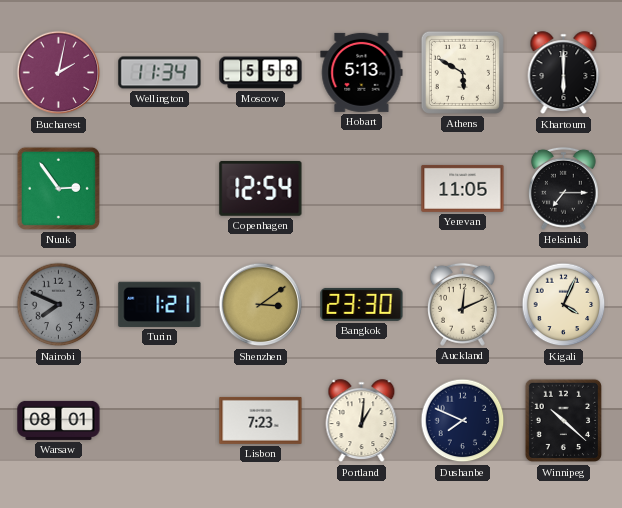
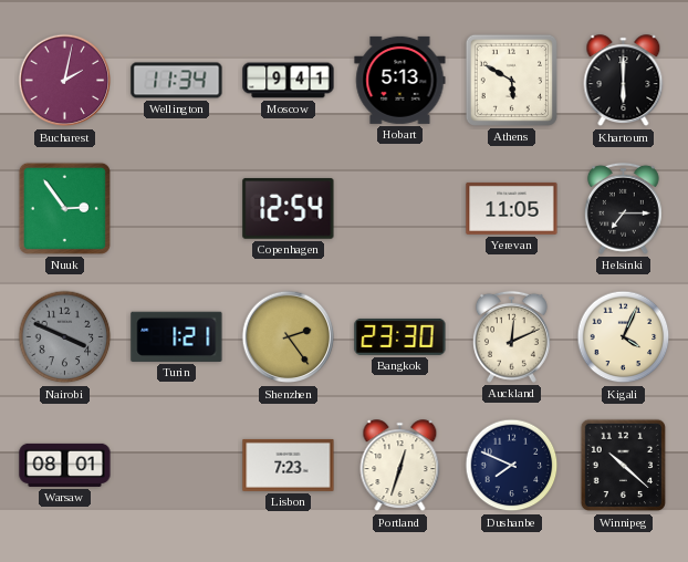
Moscow: 5:58 -> 9:41
Nairobi: 7:49 -> 3:49
Shenzhen: 3:09 -> 2:24
Portland: 1:01 -> 12:33
